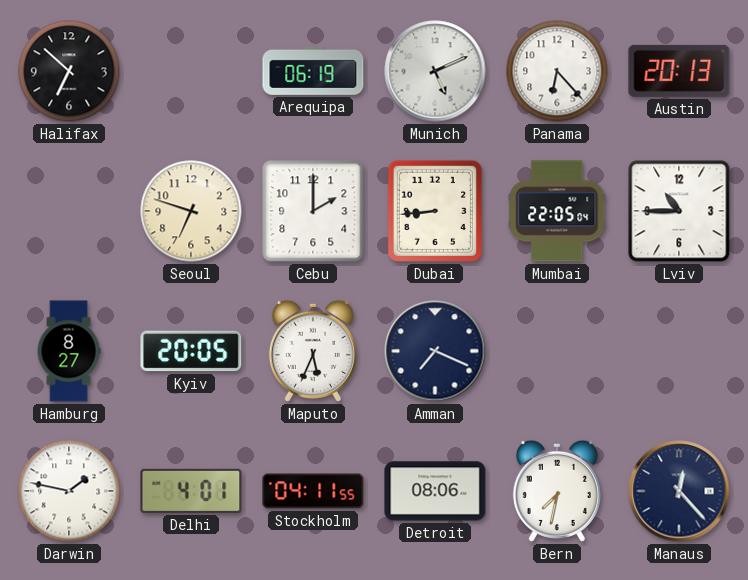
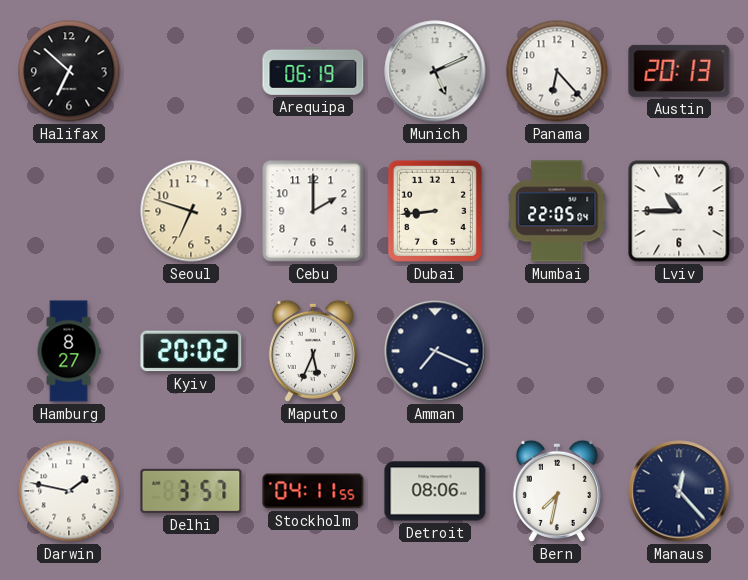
Kyiv: 20:05 -> 20:02
Delhi: 4:01 -> 3:57
